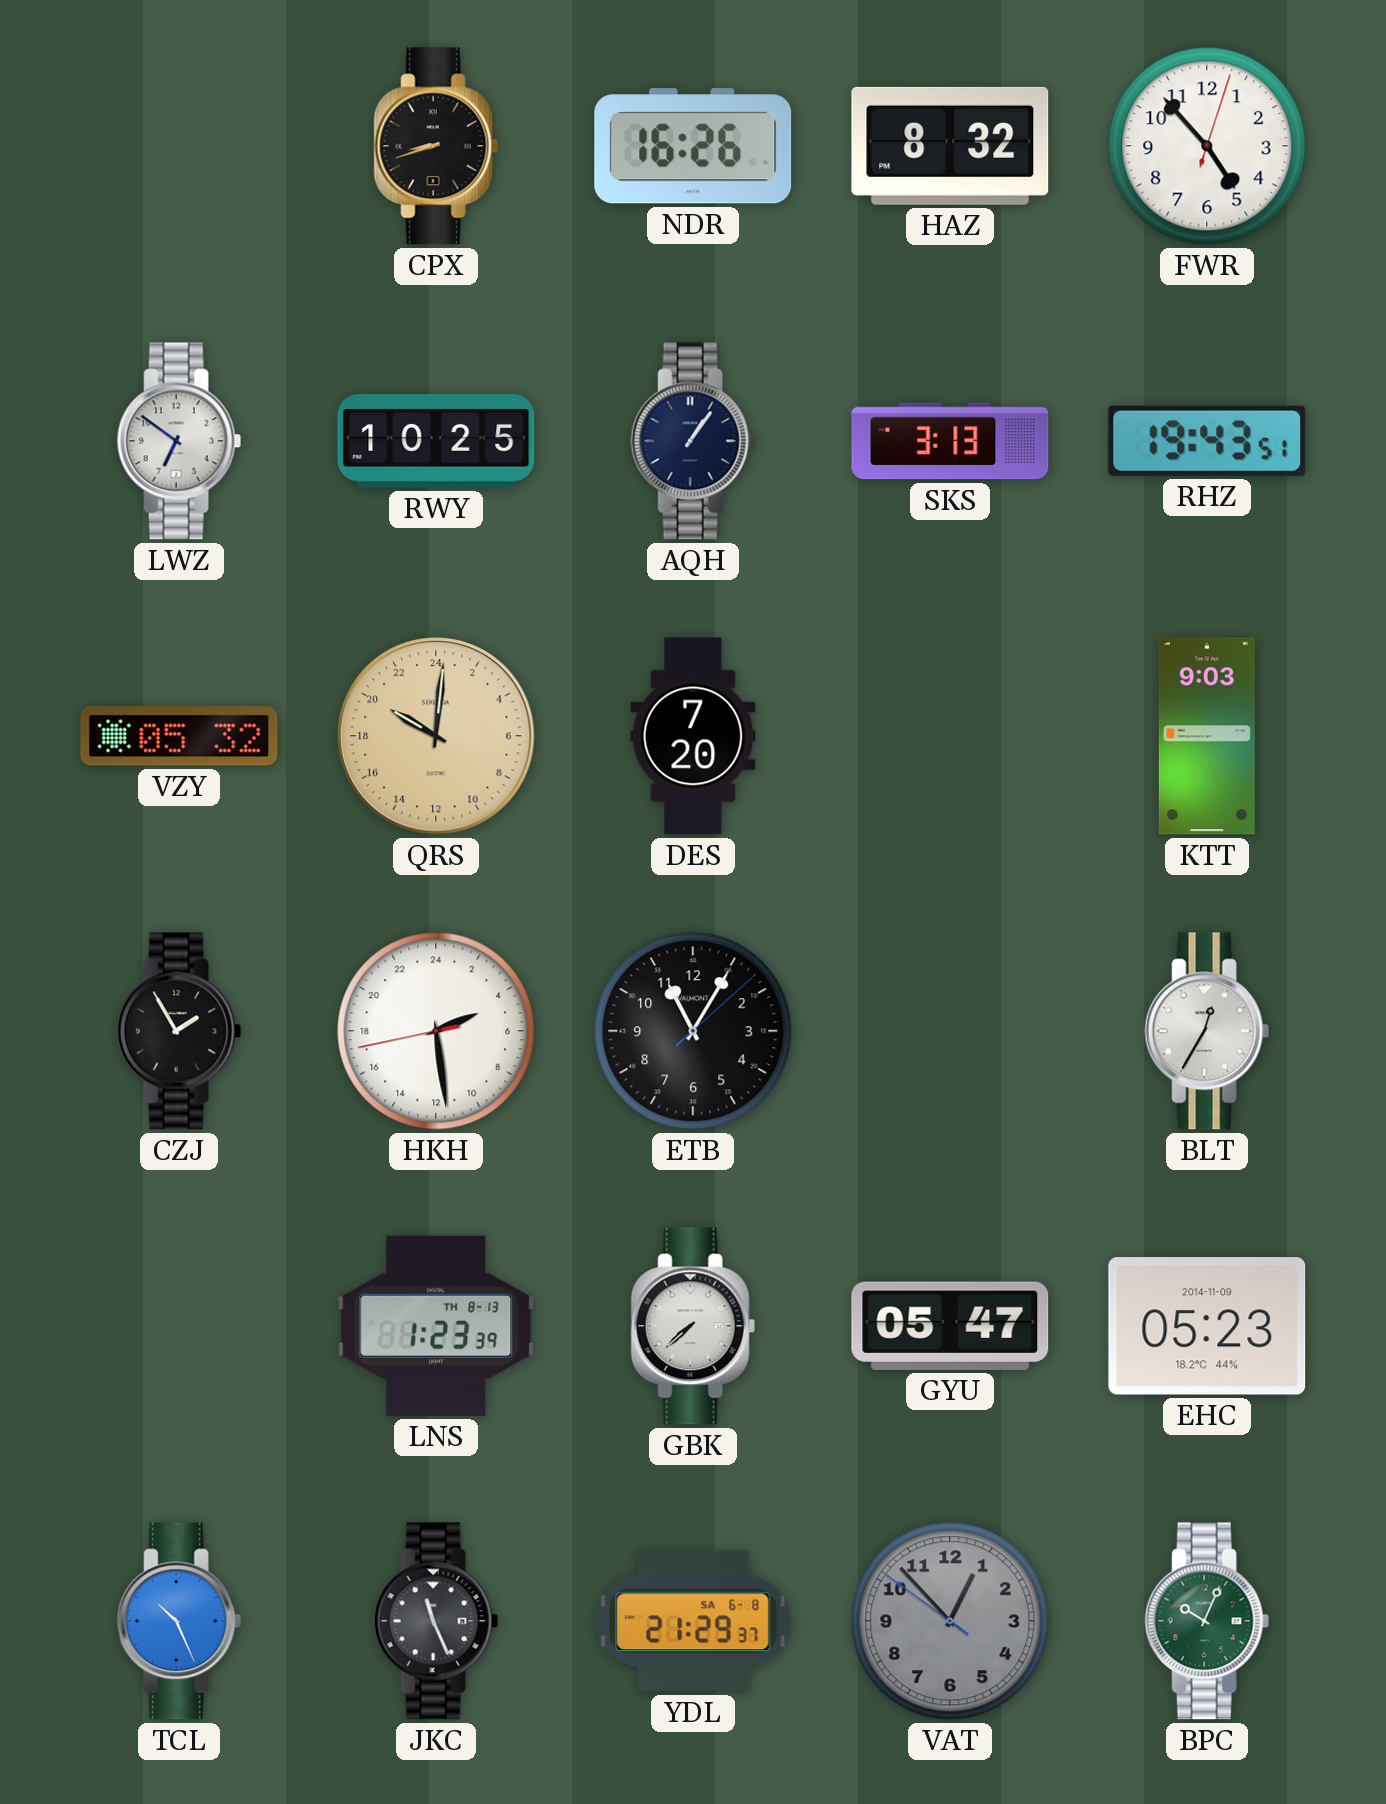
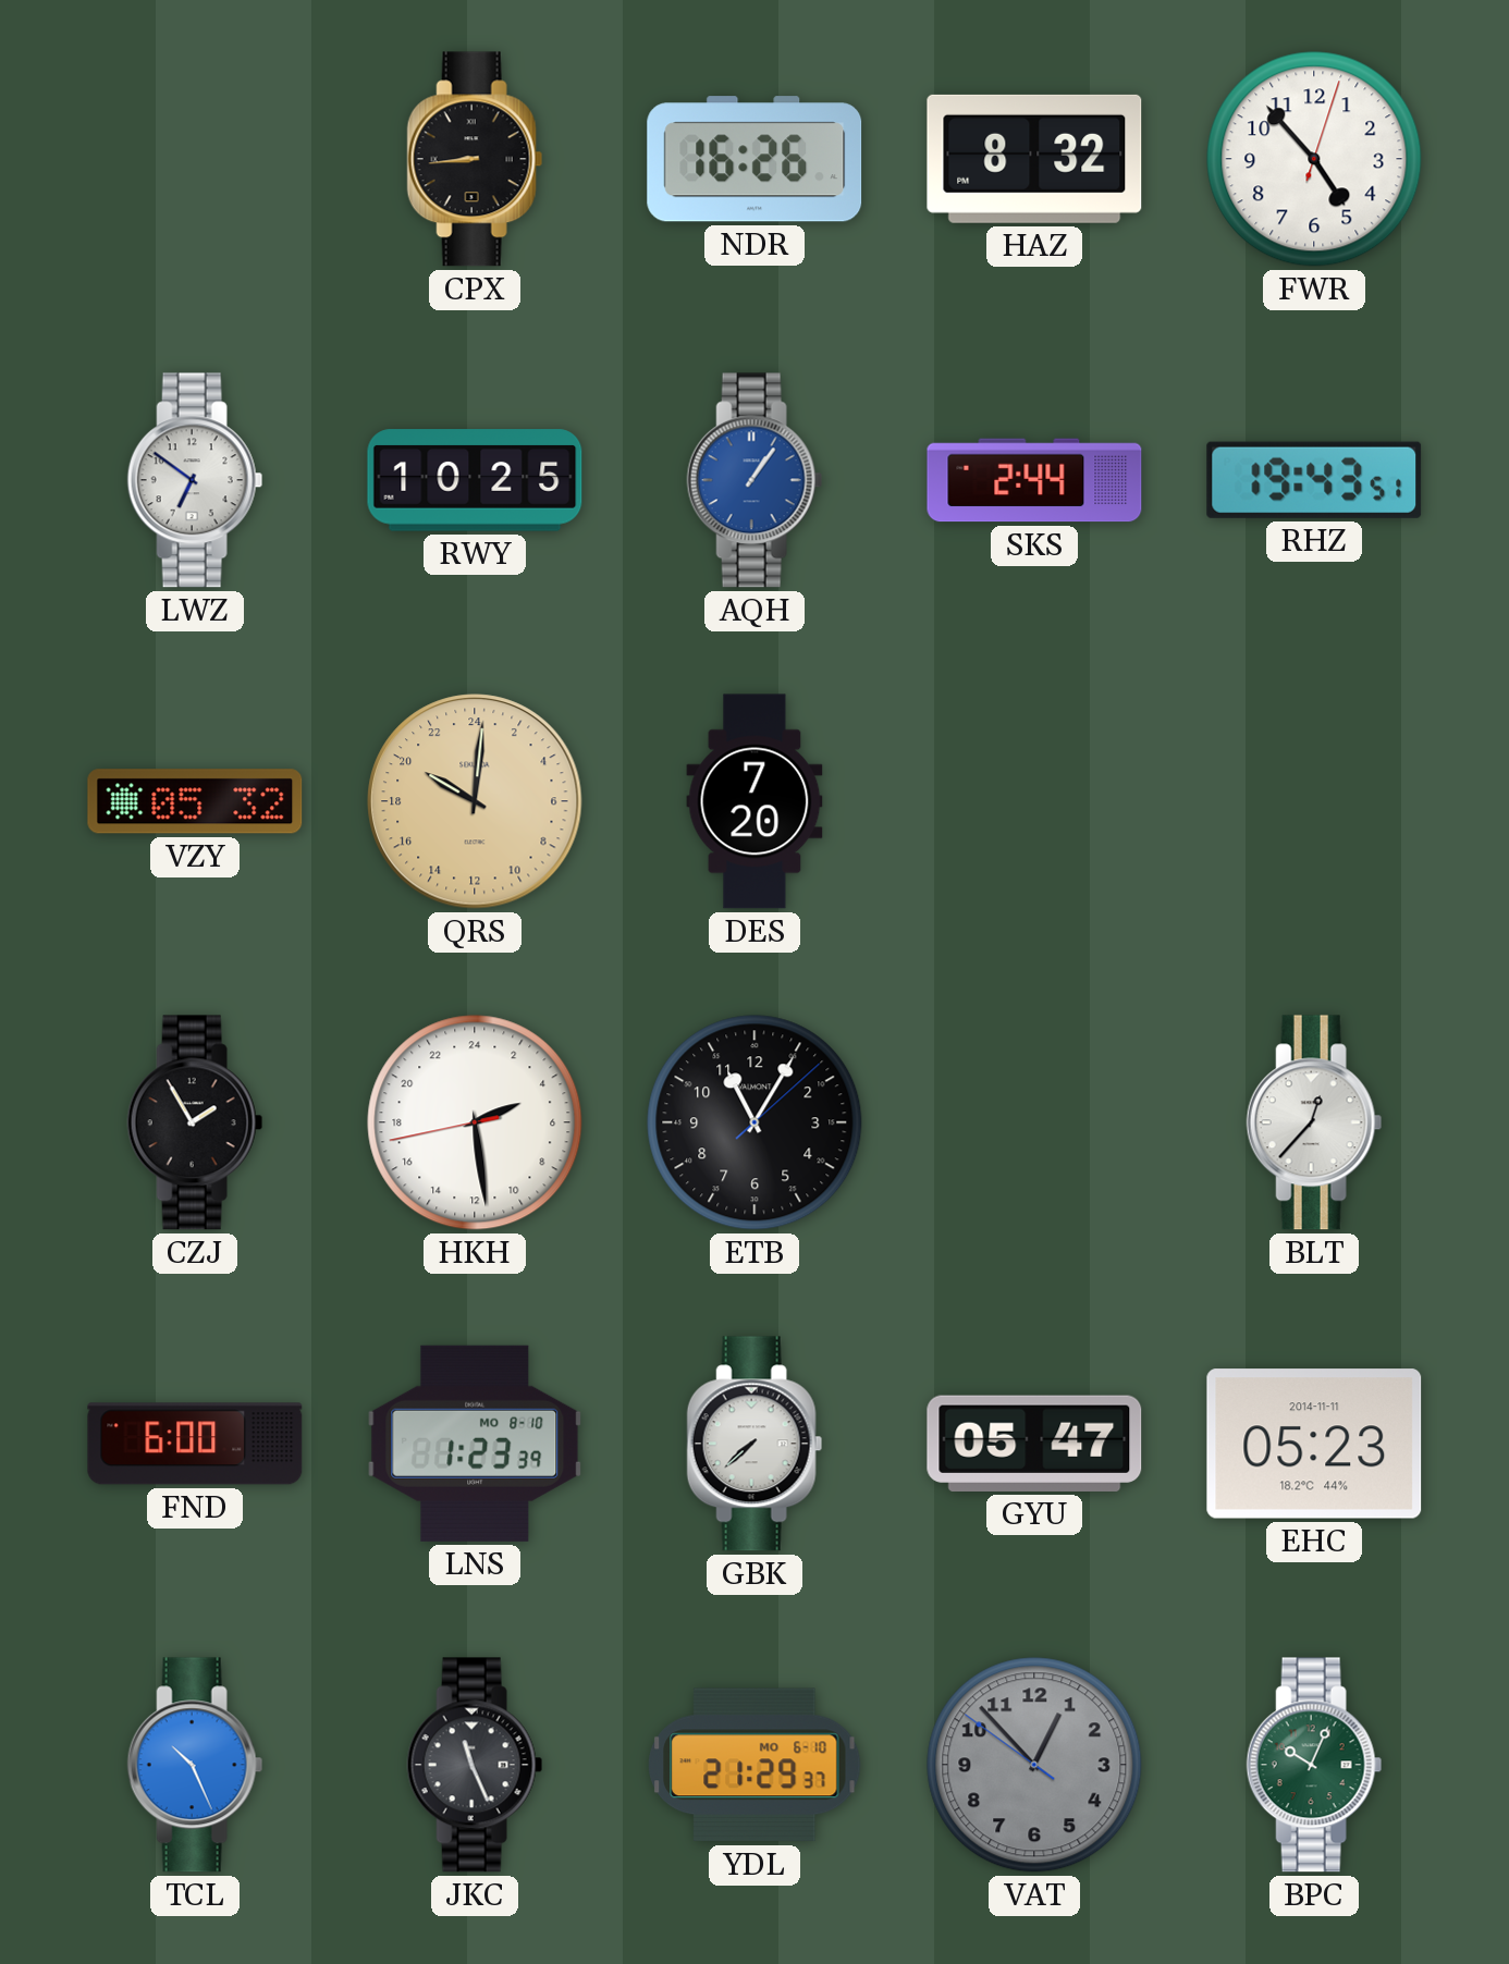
CPX: 8:42 -> 8:44
AQH dial: navy -> blue
SKS: 3:13 -> 2:44
KTT: 9:03 -> none
BLT: 12:35 -> 12:37
FND: none -> 6:00
LNS date: TH 8-13 -> MO 8-10
EHC date: 2014-11-09 -> 2014-11-11
YDL date: SA 6-8 -> MO 6-10
